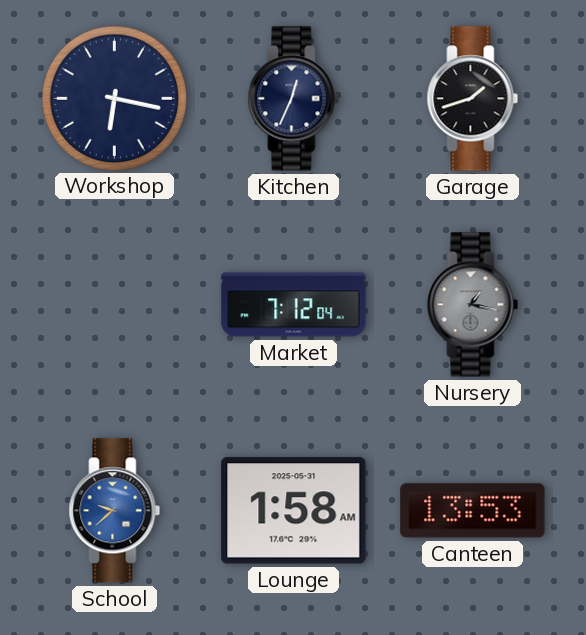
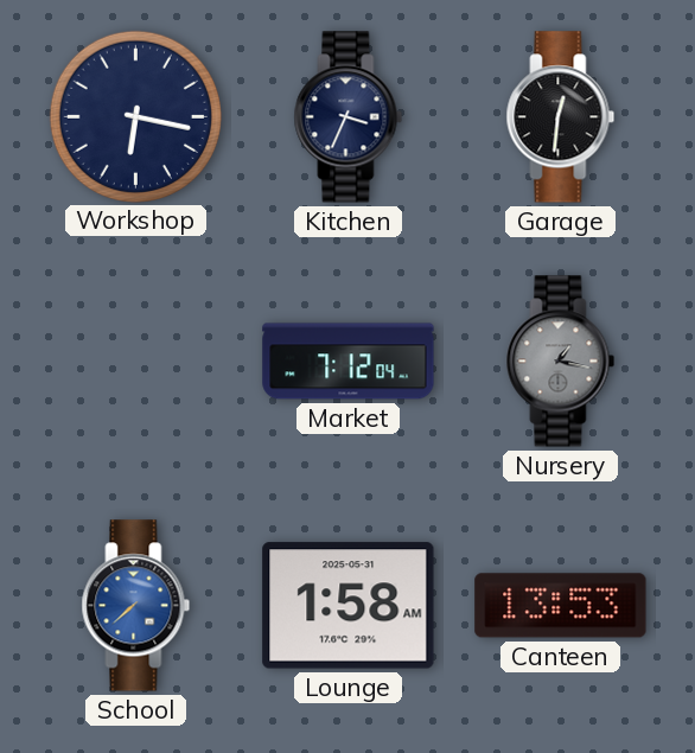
Kitchen: 12:34 -> 3:34
Garage: 1:42 -> 12:31
School: 9:38 -> 7:38
